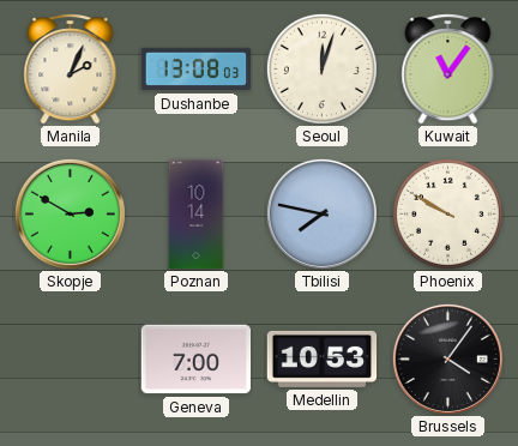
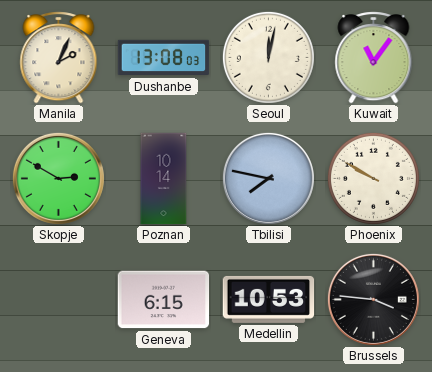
Seoul: 12:03 -> 12:02
Geneva: 7:00 -> 6:15
Brussels: 4:06 -> 3:46
